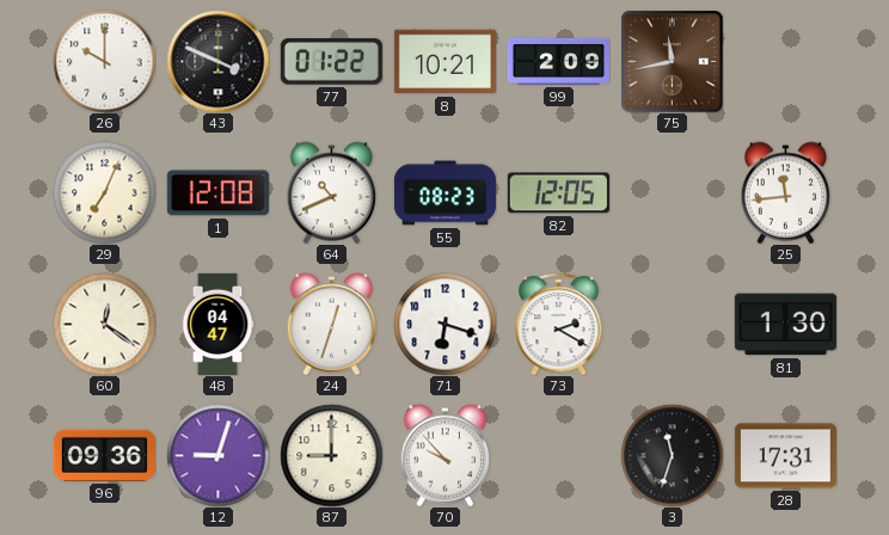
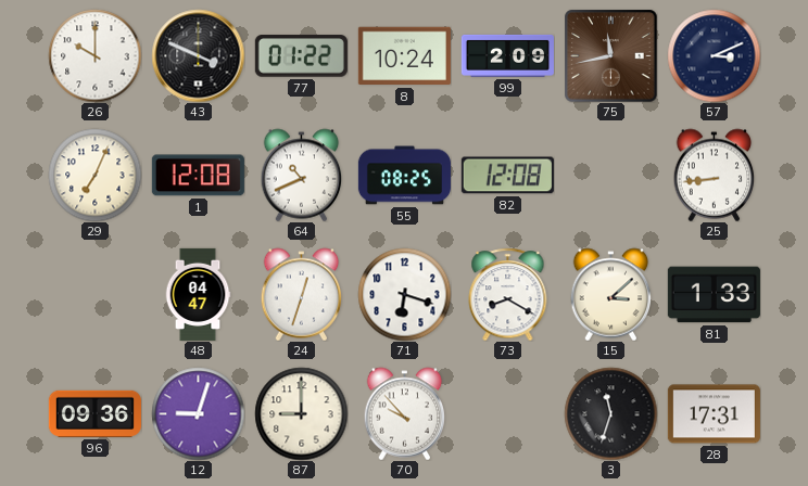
8: 10:21 -> 10:24
57: none -> 3:11
55: 08:23 -> 08:25
82: 12:05 -> 12:08
25: 11:44 -> 8:44
60: 12:21 -> none
73: 2:20 -> 8:20
15: none -> 3:08
81: 1:30 -> 1:33
